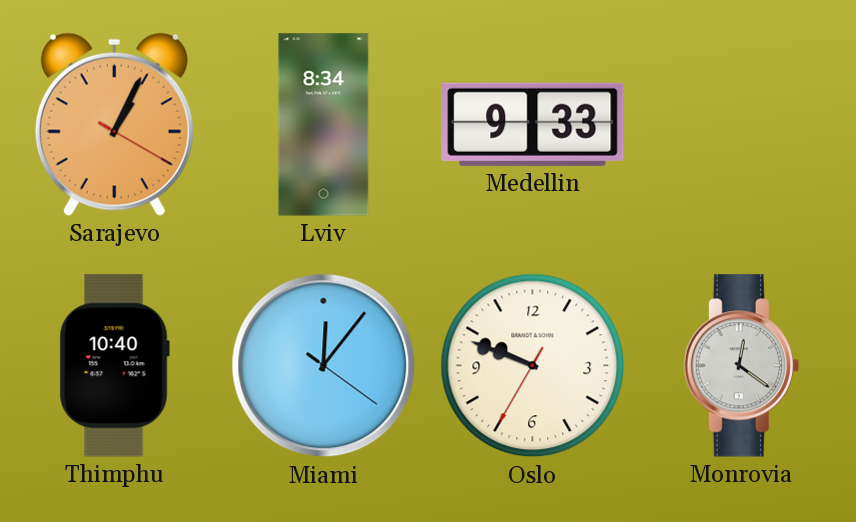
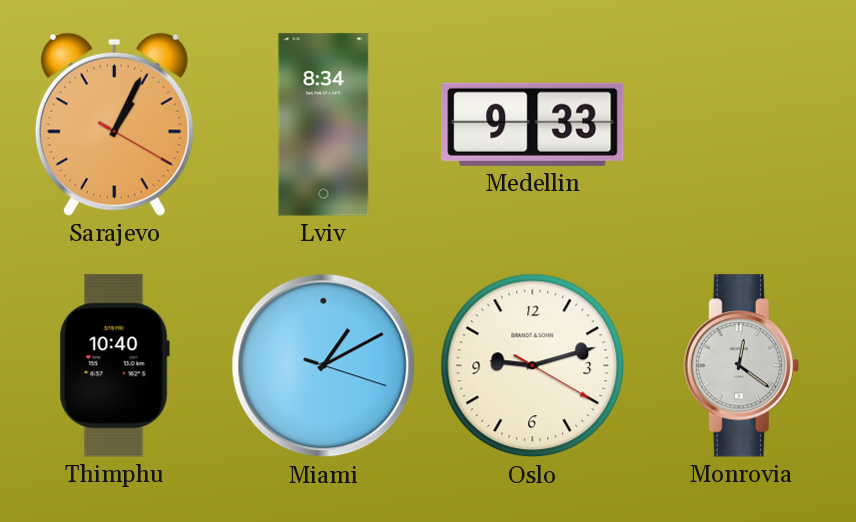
Miami: 12:06 -> 1:10
Oslo: 9:48 -> 9:12
